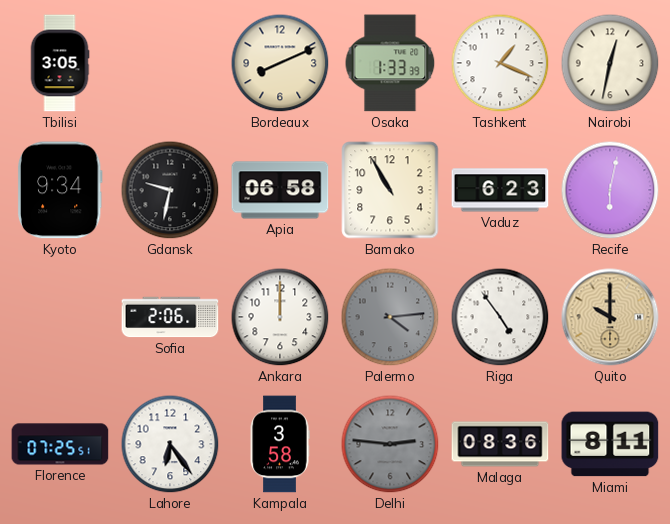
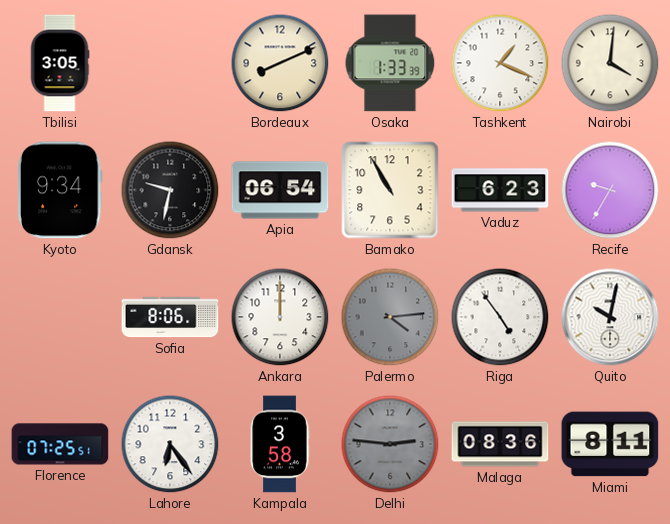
Nairobi: 12:32 -> 4:01
Apia: 06:58 -> 06:54
Recife: 6:02 -> 9:35
Sofia: 2:06 -> 8:06
Quito: 10:00 -> 10:02
Quito dial: champagne -> white
